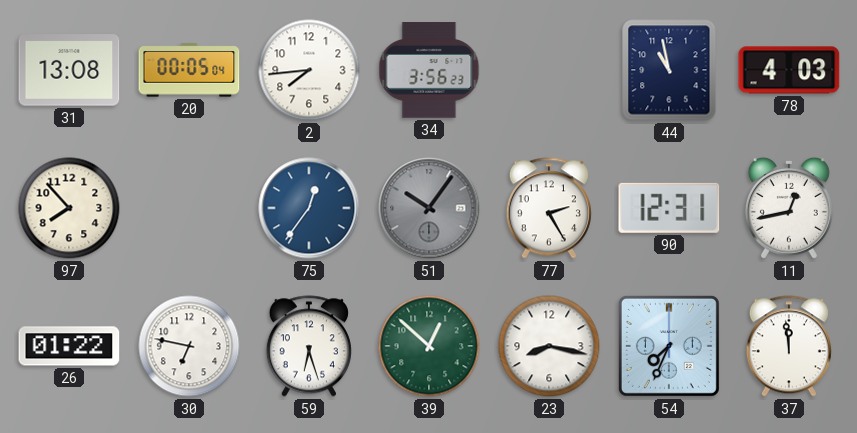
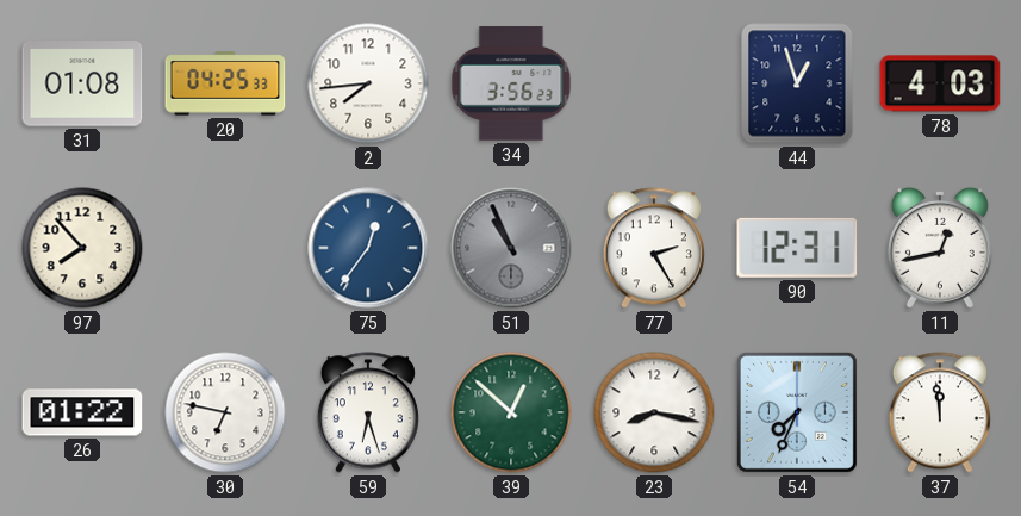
31: 13:08 -> 01:08
20: 00:05 -> 04:25
44: 10:58 -> 12:57
51: 10:06 -> 10:56
